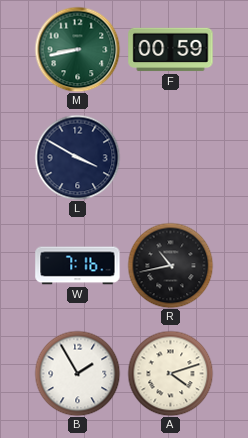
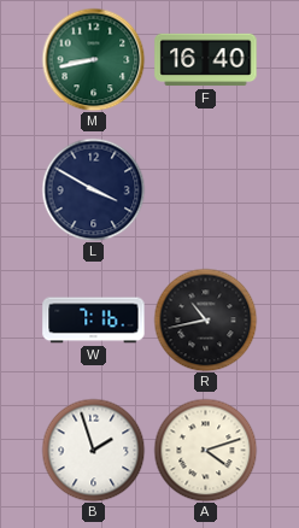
F: 00:59 -> 16:40
B: 1:55 -> 1:57
